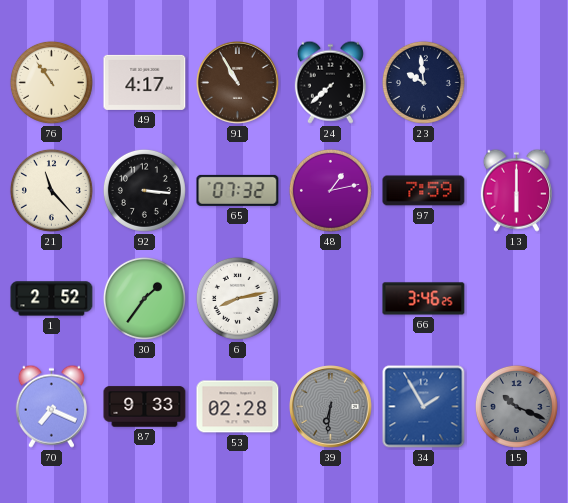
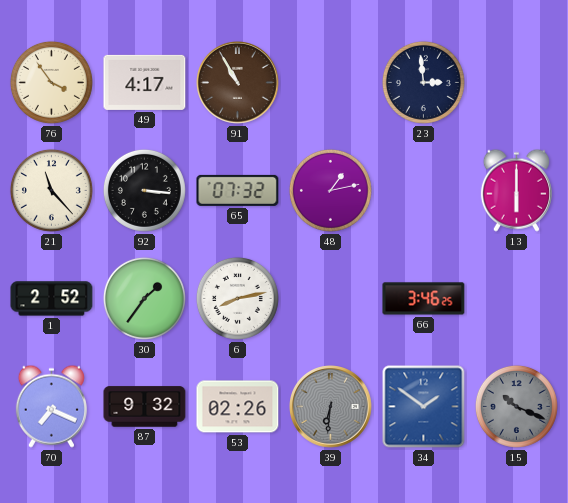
76: 10:54 -> 3:54
24: 7:38 -> none
23: 9:59 -> 2:59
97: 7:59 -> none
87: 9:33 -> 9:32
53: 02:28 -> 02:26
34: 1:55 -> 1:51
